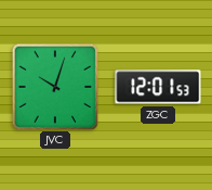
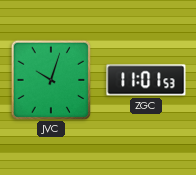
ZGC: 12:01 -> 11:01
